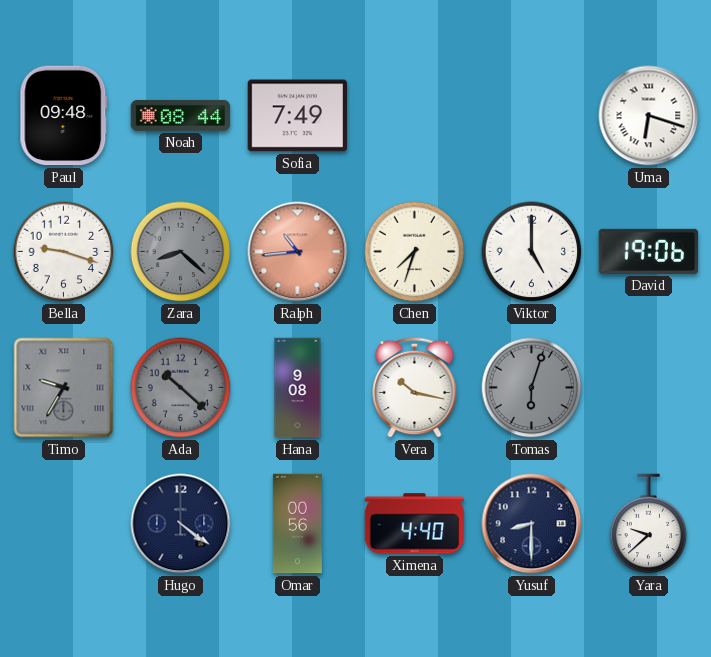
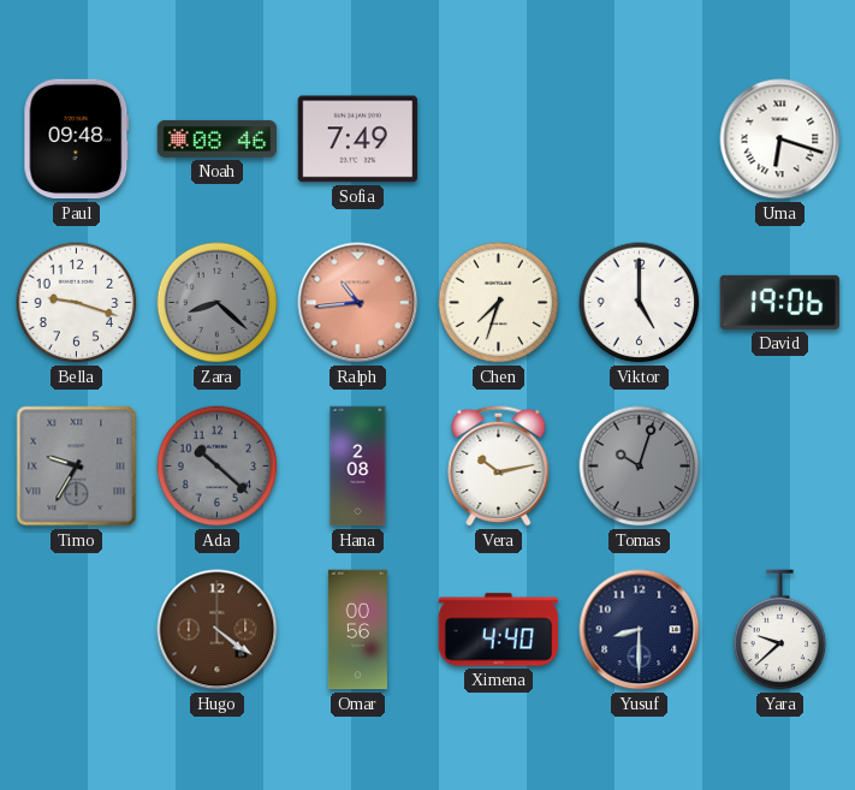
Noah: 08:44 -> 08:46
Hana: 9:08 -> 2:08
Vera: 10:17 -> 10:13
Tomas: 6:03 -> 10:03
Hugo dial: navy -> brown
